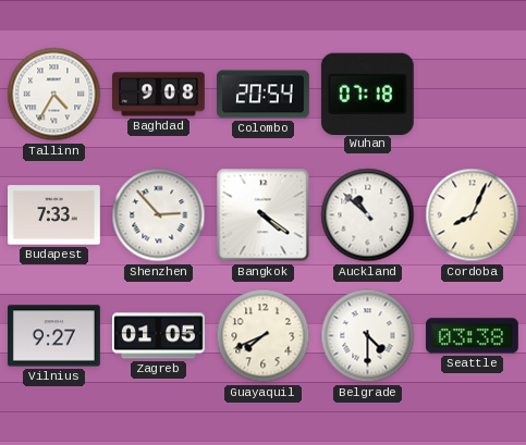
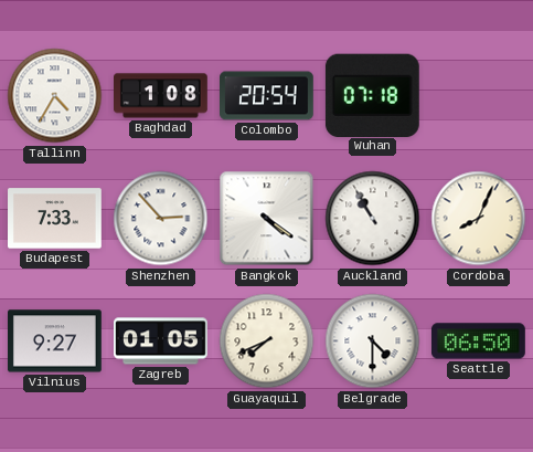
Baghdad: 9:08 -> 1:08
Auckland: 10:52 -> 10:55
Seattle: 03:38 -> 06:50
